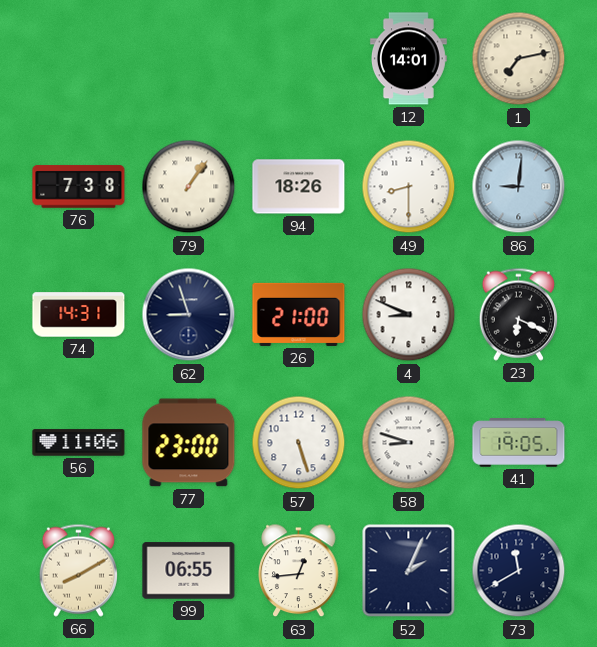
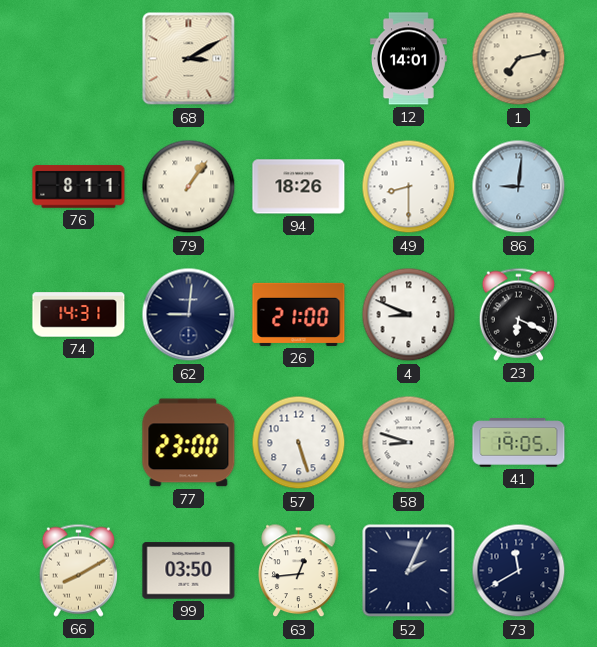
68: none -> 3:10
76: 7:38 -> 8:11
62: 8:57 -> 9:01
56: 11:06 -> none
99: 06:55 -> 03:50
